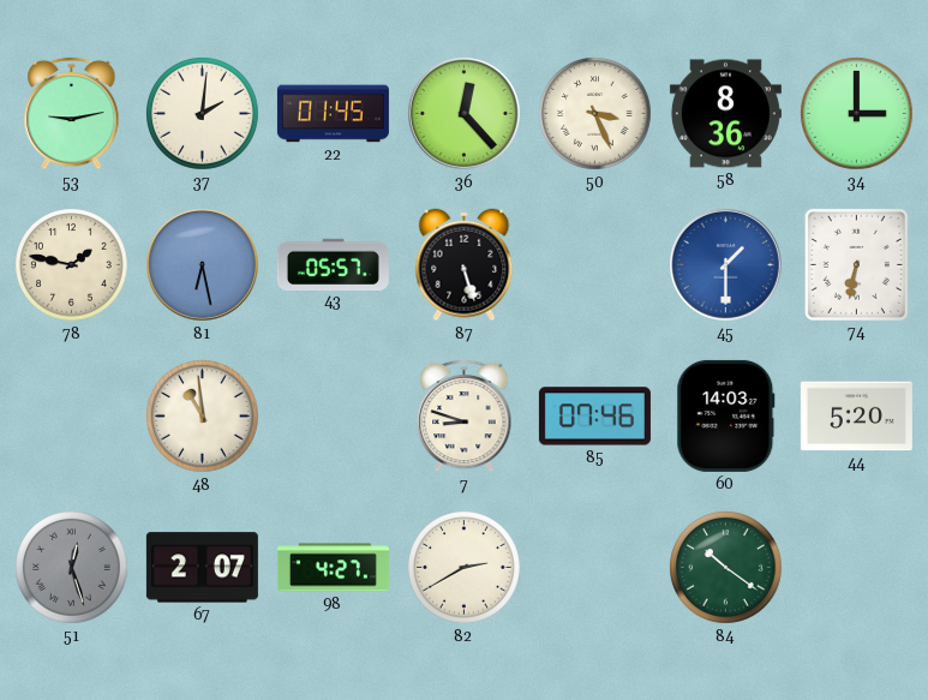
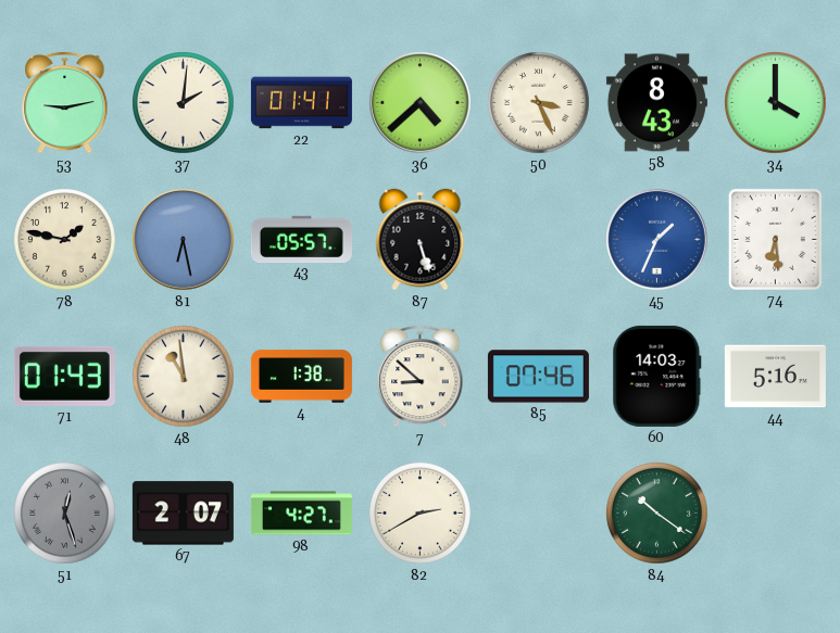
22: 01:45 -> 01:41
36: 12:23 -> 4:38
58: 8:36 -> 8:43
34: 3:00 -> 4:00
45: 1:30 -> 1:34
74: 6:32 -> 6:29
71: none -> 01:43
4: none -> 1:38
7: 8:48 -> 8:52
44: 5:20 -> 5:16
